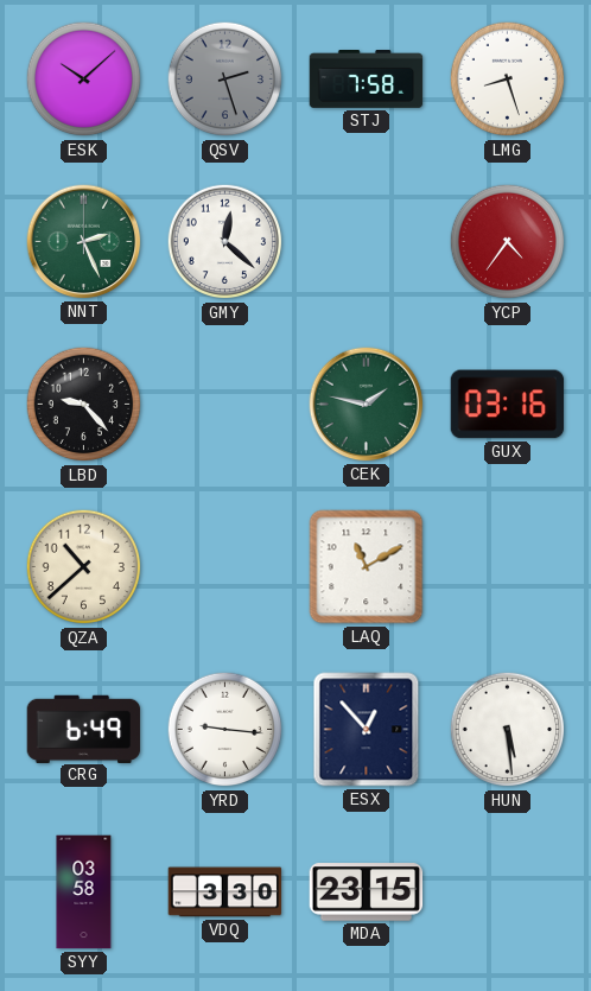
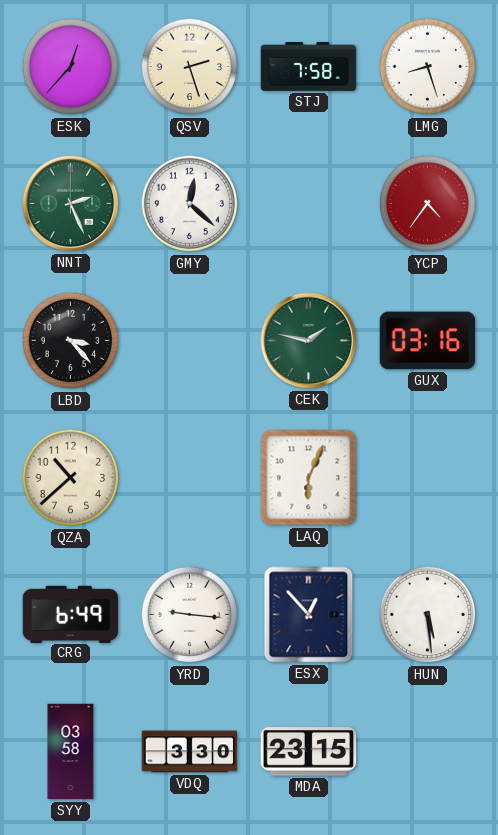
ESK: 10:08 -> 12:37
QSV dial: grey -> cream
LBD: 9:23 -> 3:23
LAQ: 11:10 -> 6:04
